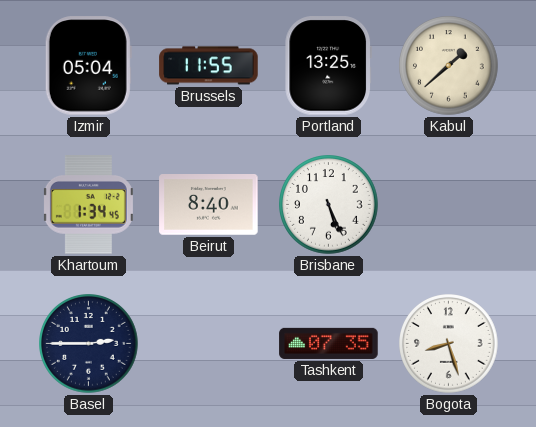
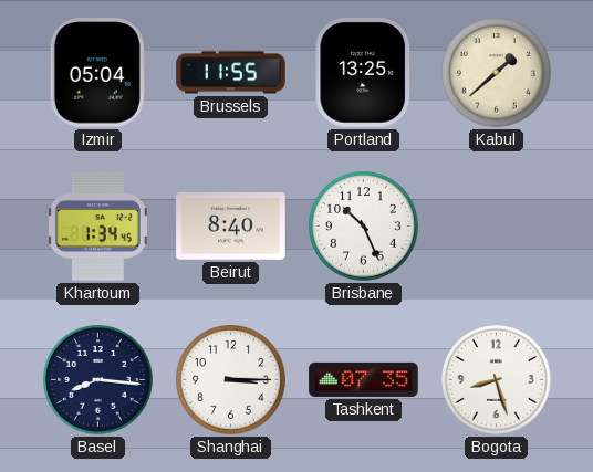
Brisbane: 5:26 -> 10:26
Basel: 2:45 -> 8:16
Shanghai: none -> 3:15
